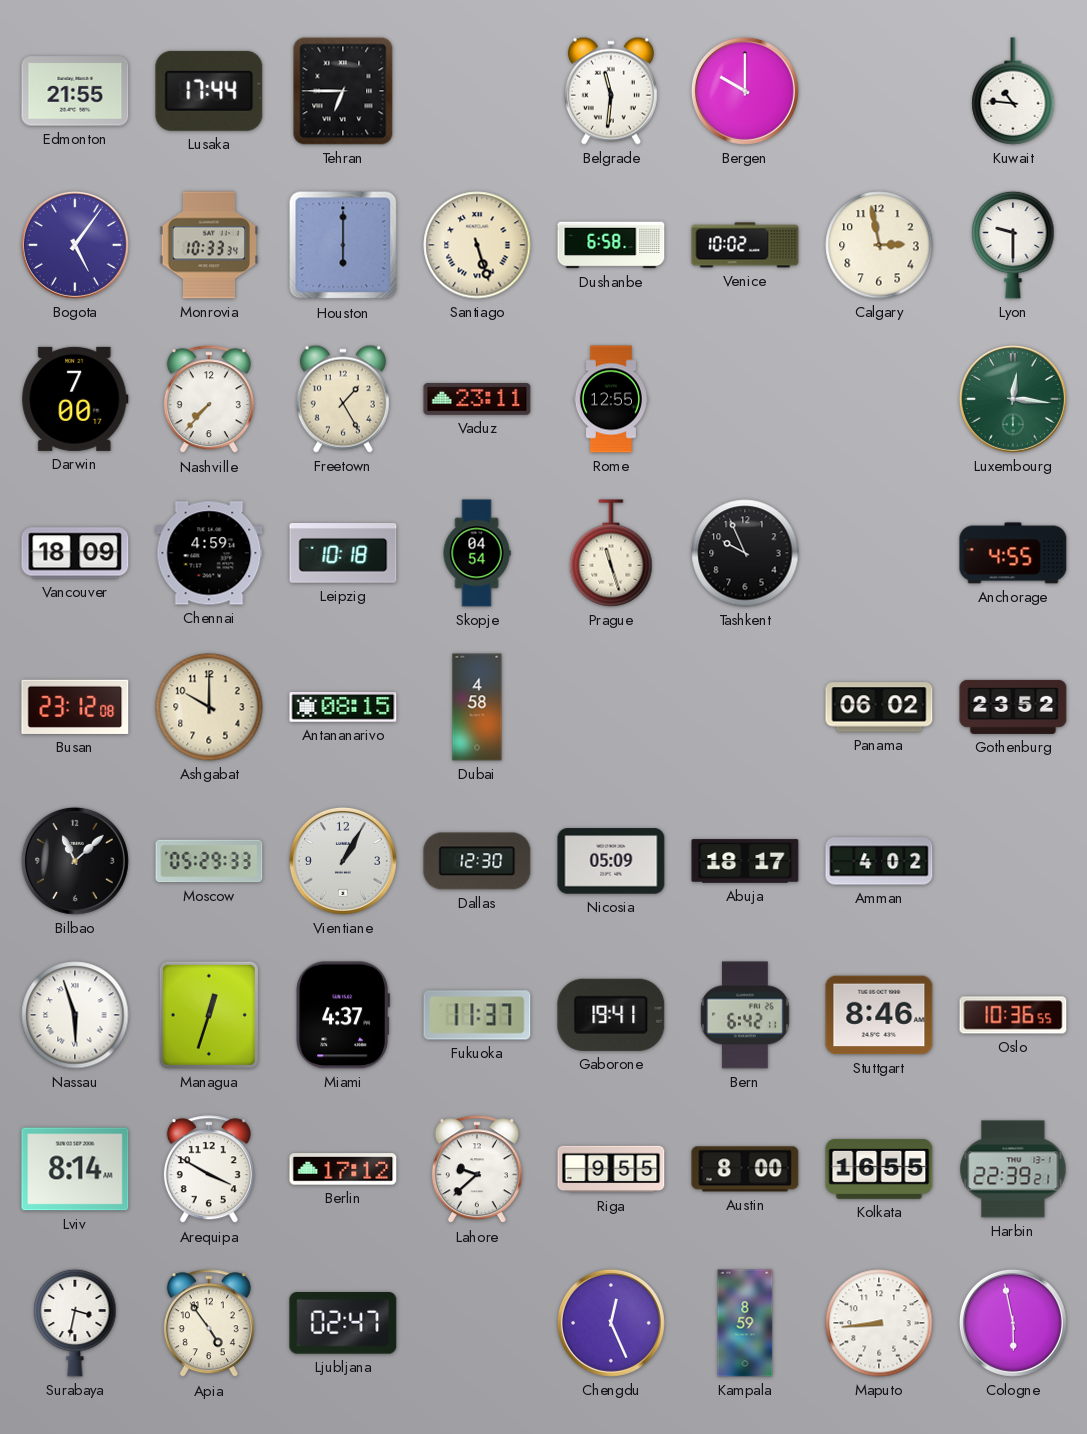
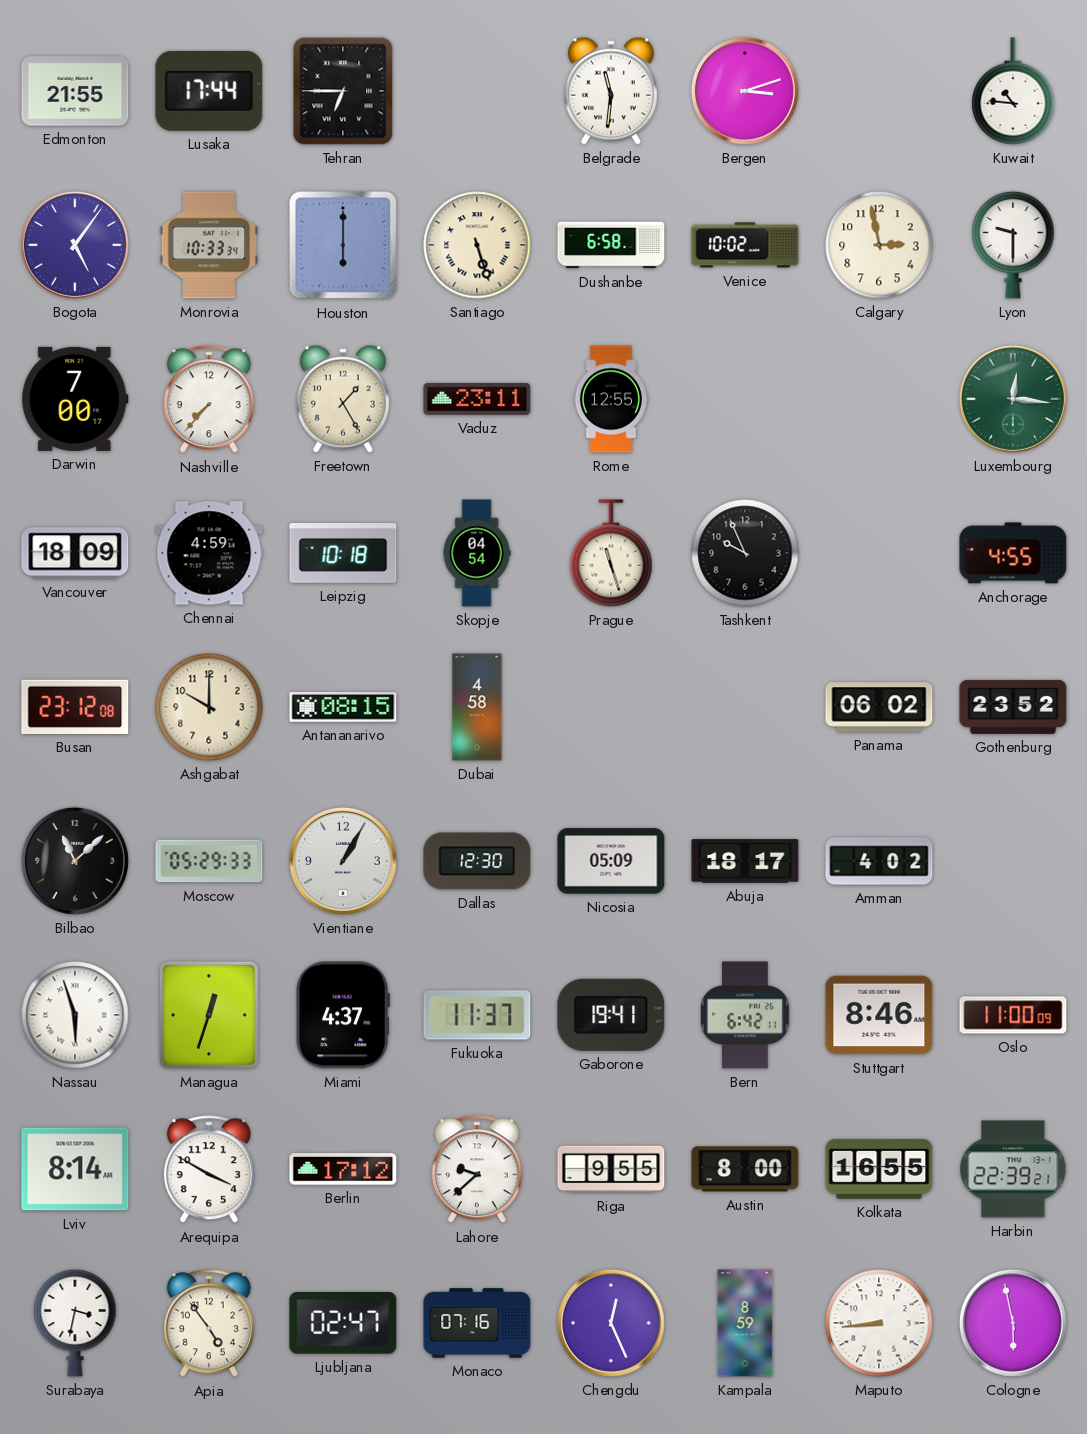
Bergen: 10:00 -> 3:12
Oslo: 10:36 -> 11:00
Monaco: none -> 07:16
